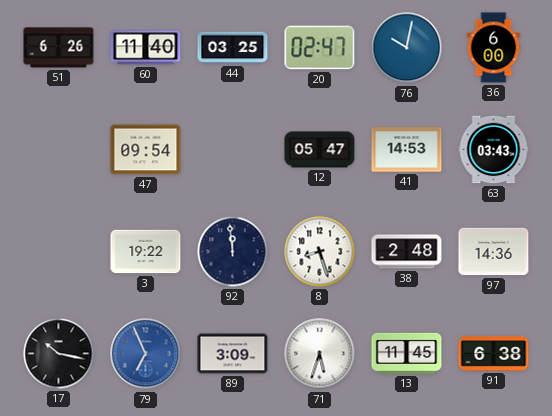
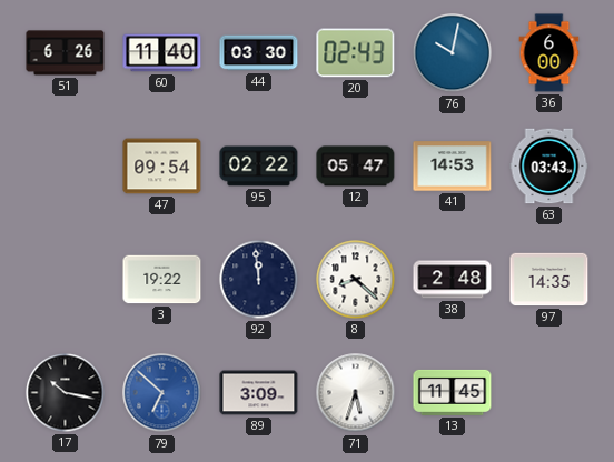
44: 03:25 -> 03:30
20: 02:47 -> 02:43
95: none -> 02:22
8: 8:27 -> 8:22
97: 14:36 -> 14:35
79: 6:56 -> 6:52
91: 6:38 -> none
